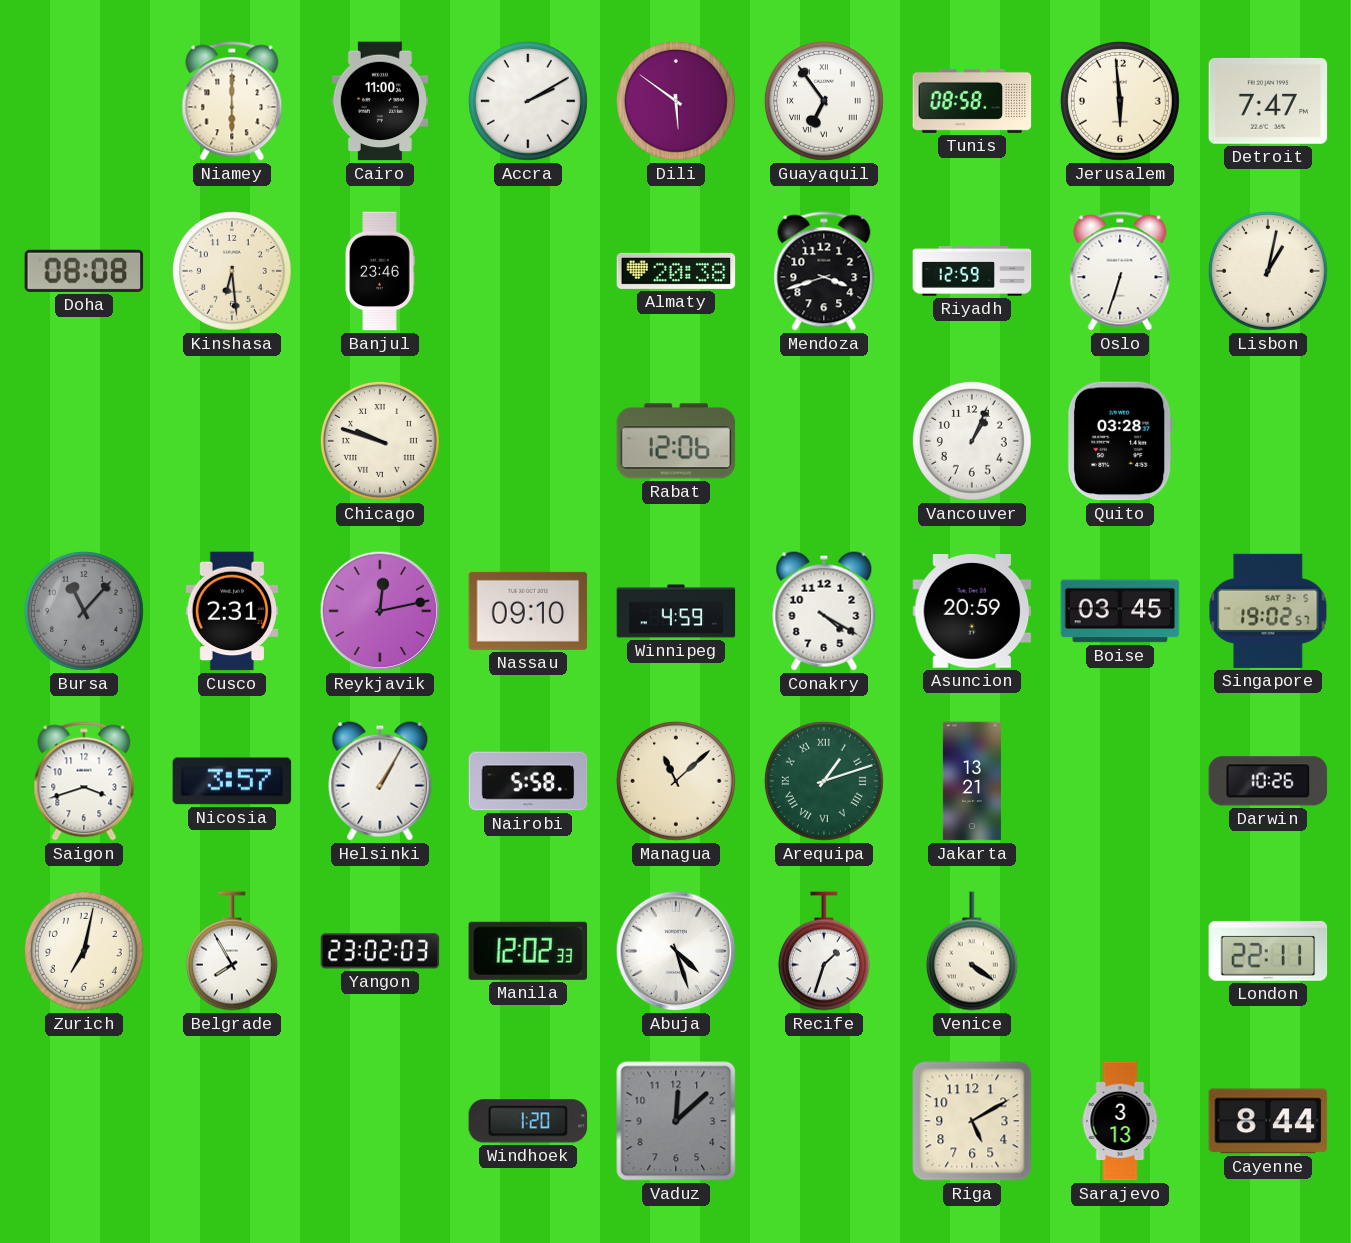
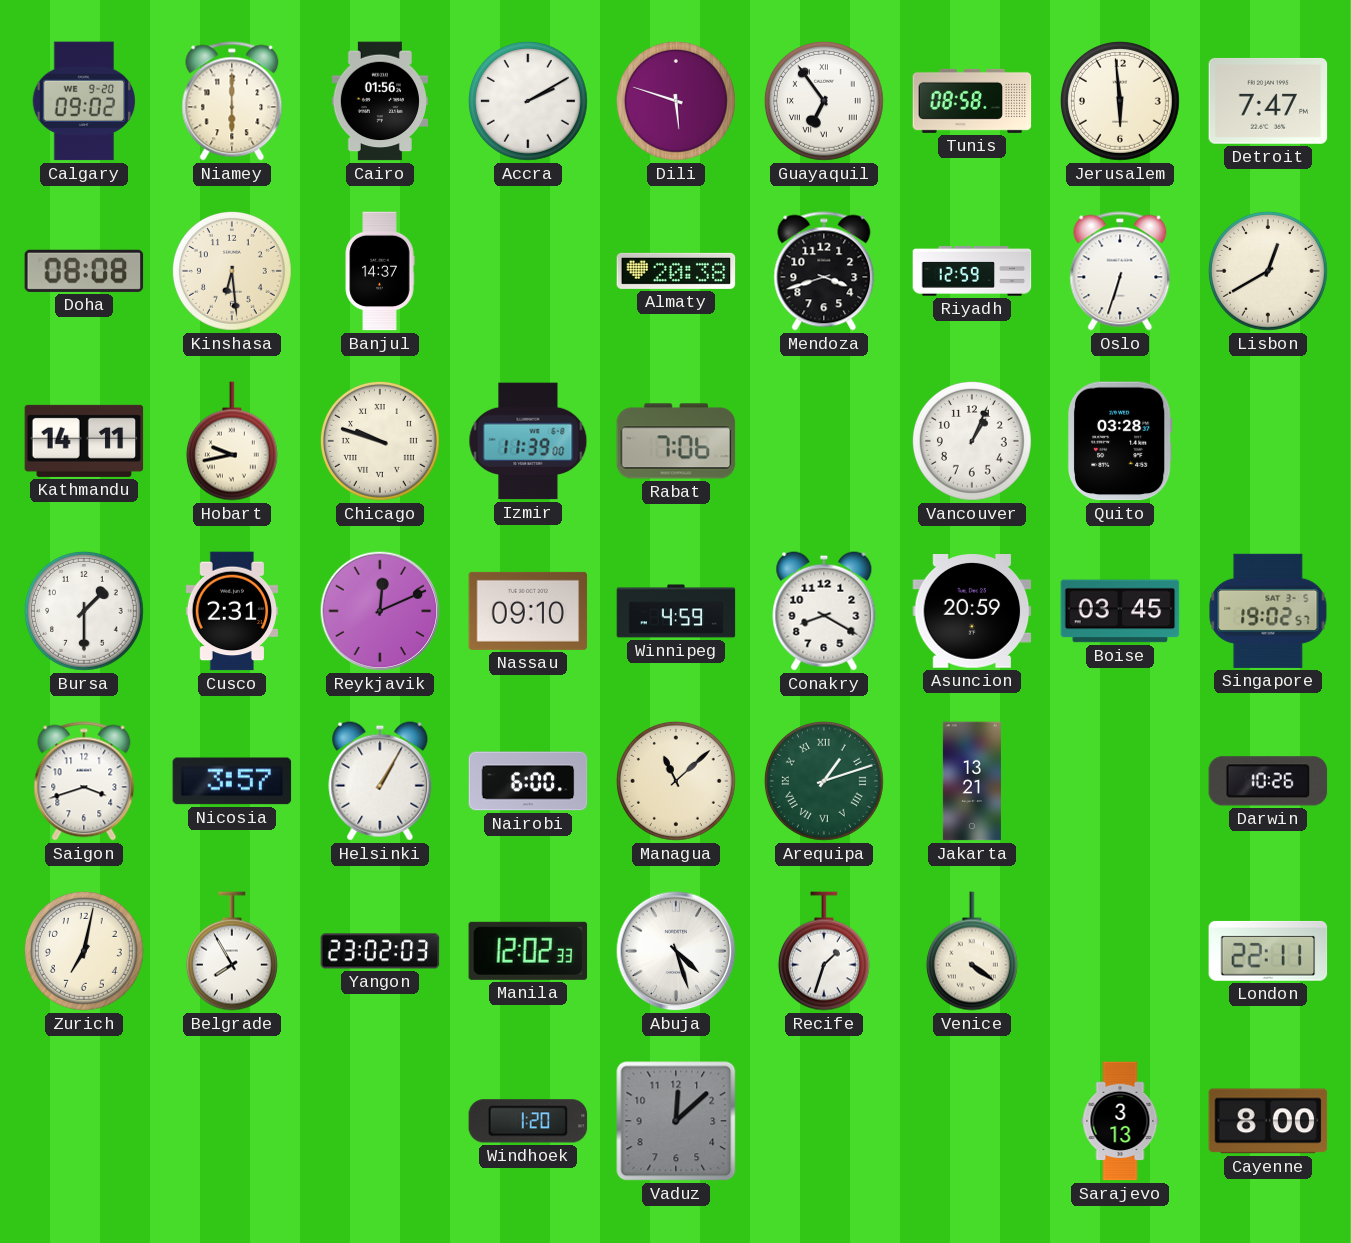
Calgary: none -> 09:02
Cairo: 11:00 -> 01:56
Dili: 5:51 -> 5:48
Banjul: 23:46 -> 14:37
Lisbon: 1:02 -> 12:40
Kathmandu: none -> 14:11
Hobart: none -> 9:43
Izmir: none -> 11:39
Rabat: 12:06 -> 7:06
Bursa: 11:07 -> 1:30
Bursa dial: grey -> white
Reykjavik: 12:13 -> 12:11
Conakry: 4:20 -> 8:20
Nairobi: 5:58 -> 6:00
Riga: 5:10 -> none
Cayenne: 8:44 -> 8:00
